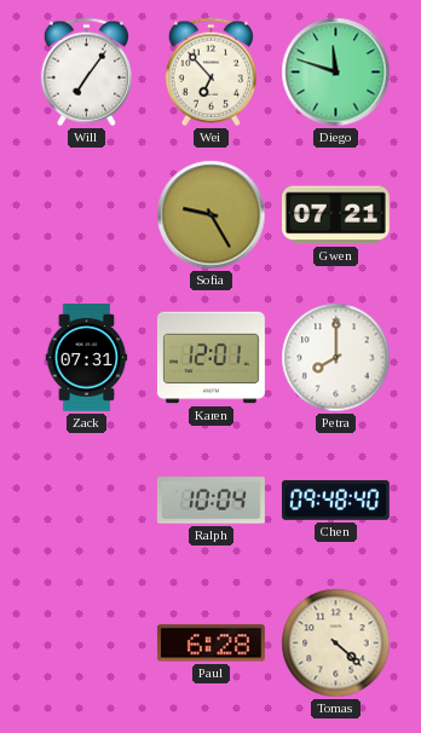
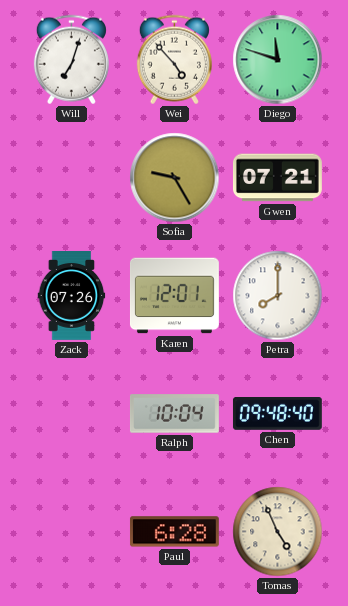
Will: 7:06 -> 7:03
Wei: 6:53 -> 4:53
Zack: 07:31 -> 07:26
Tomas: 4:22 -> 4:56
